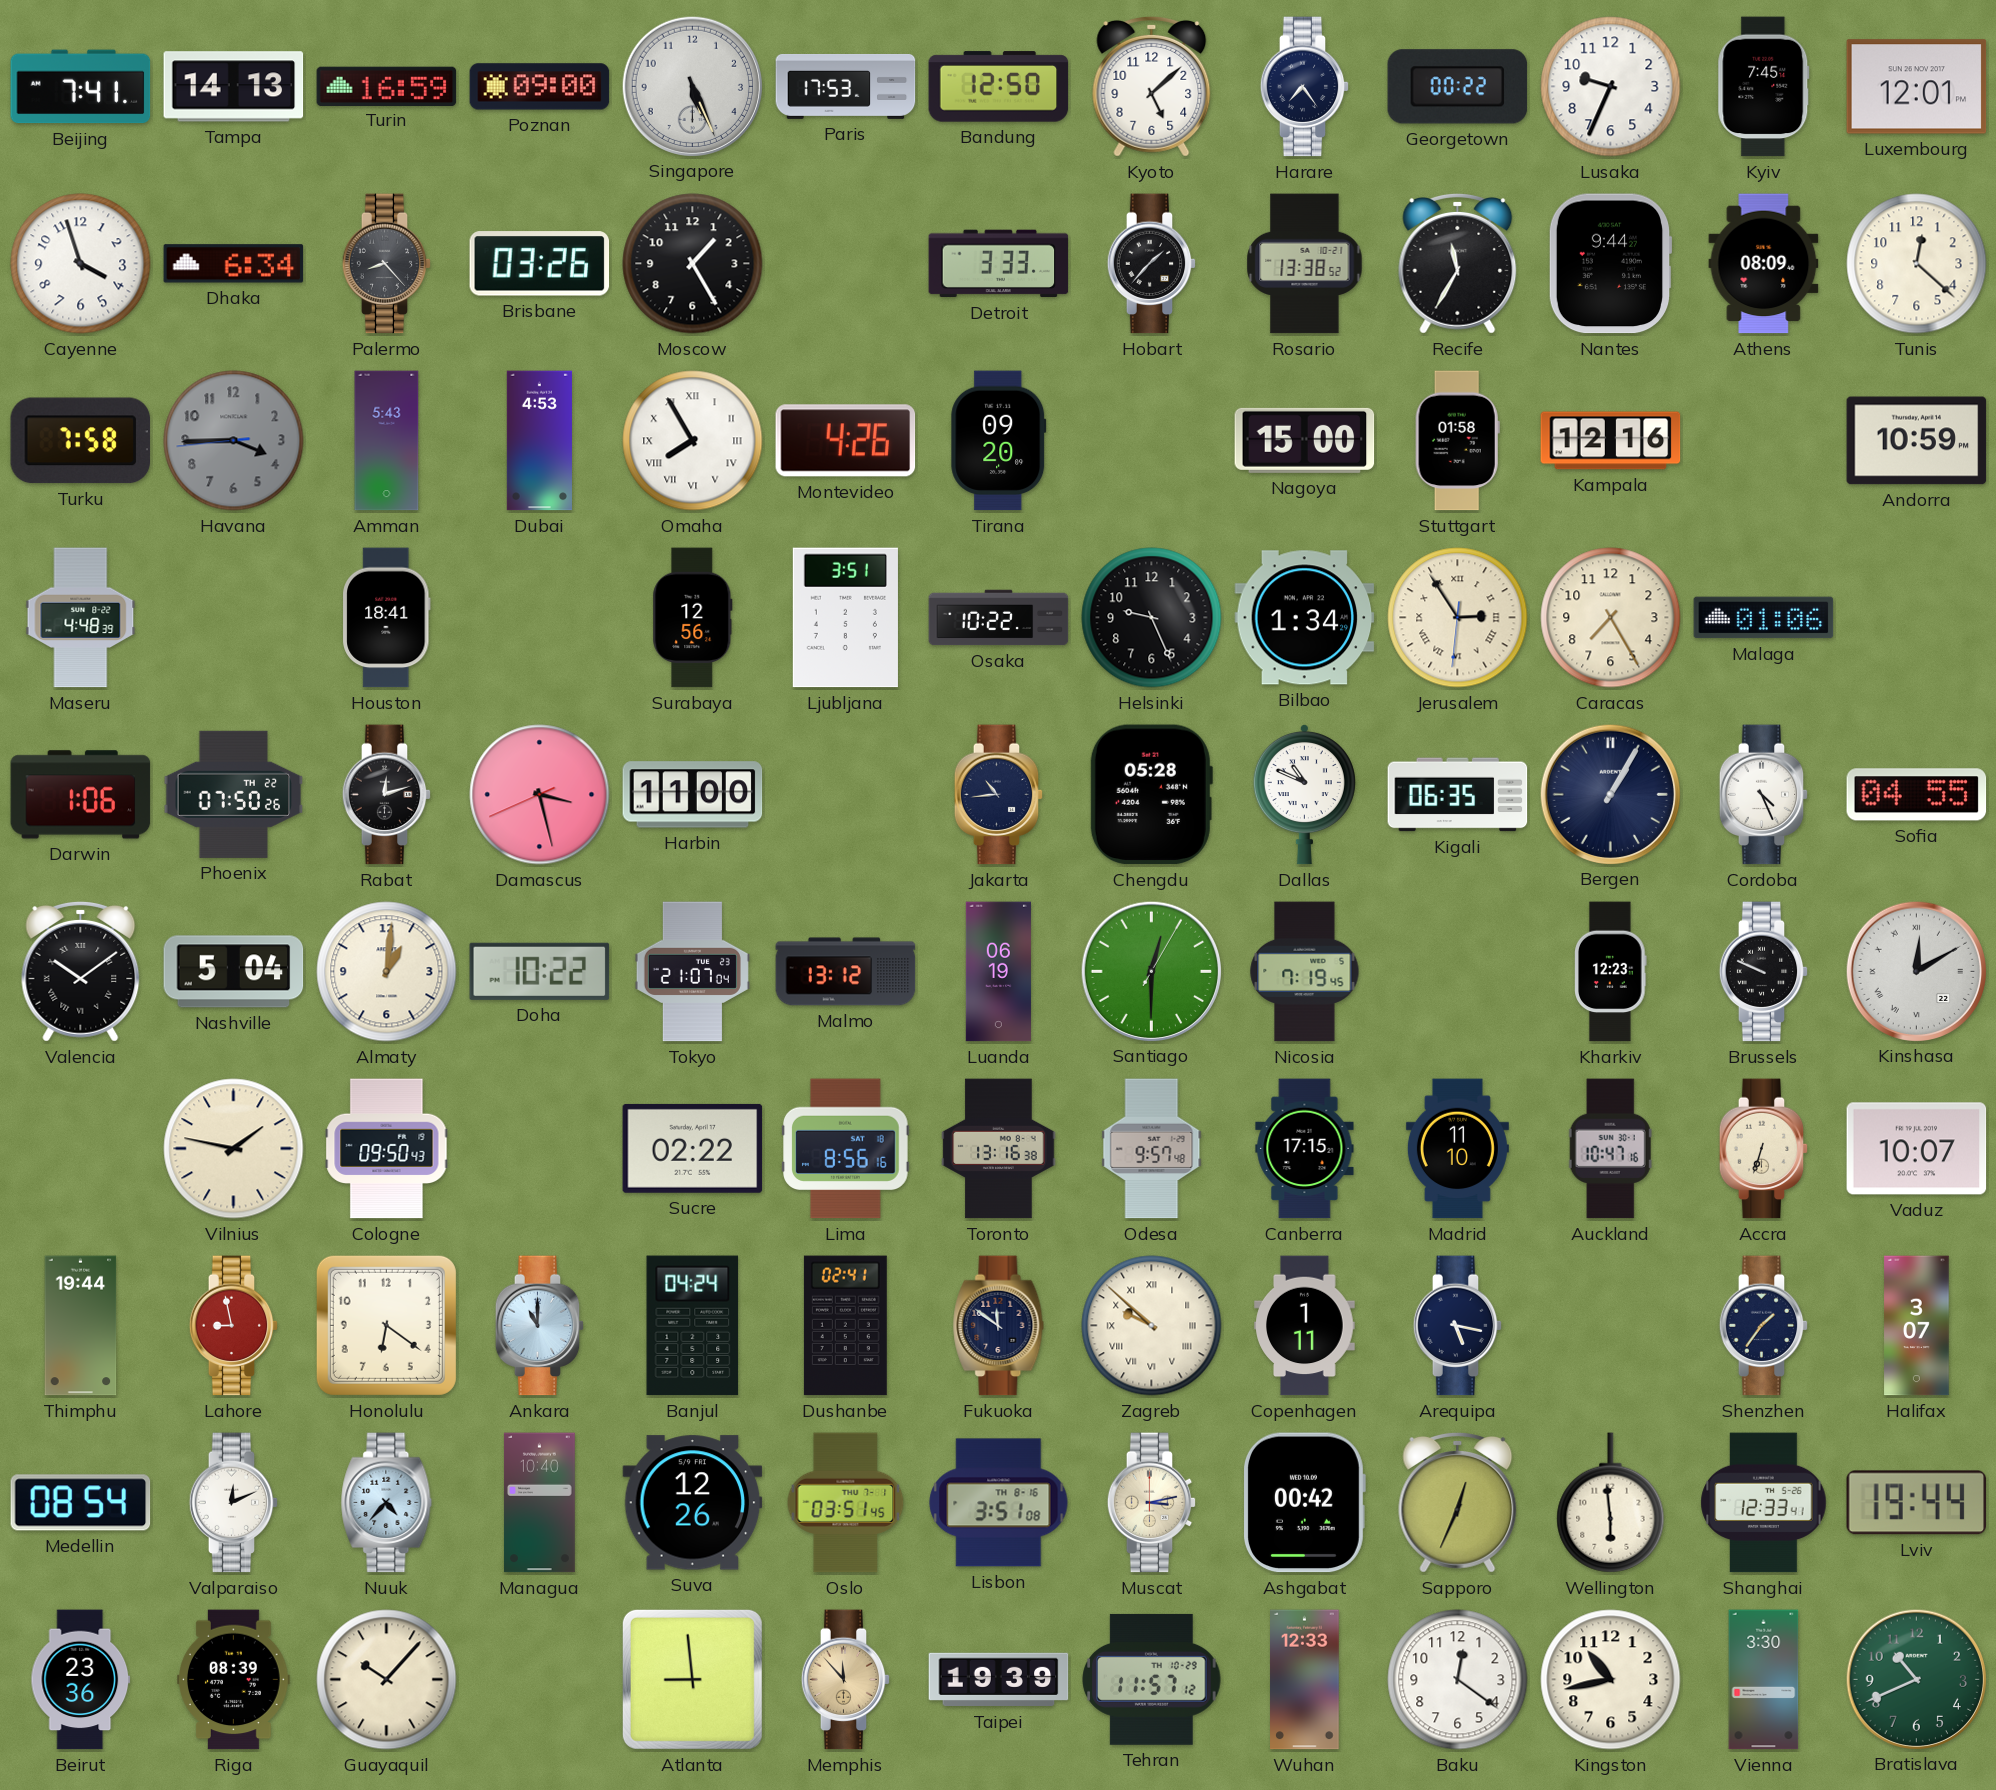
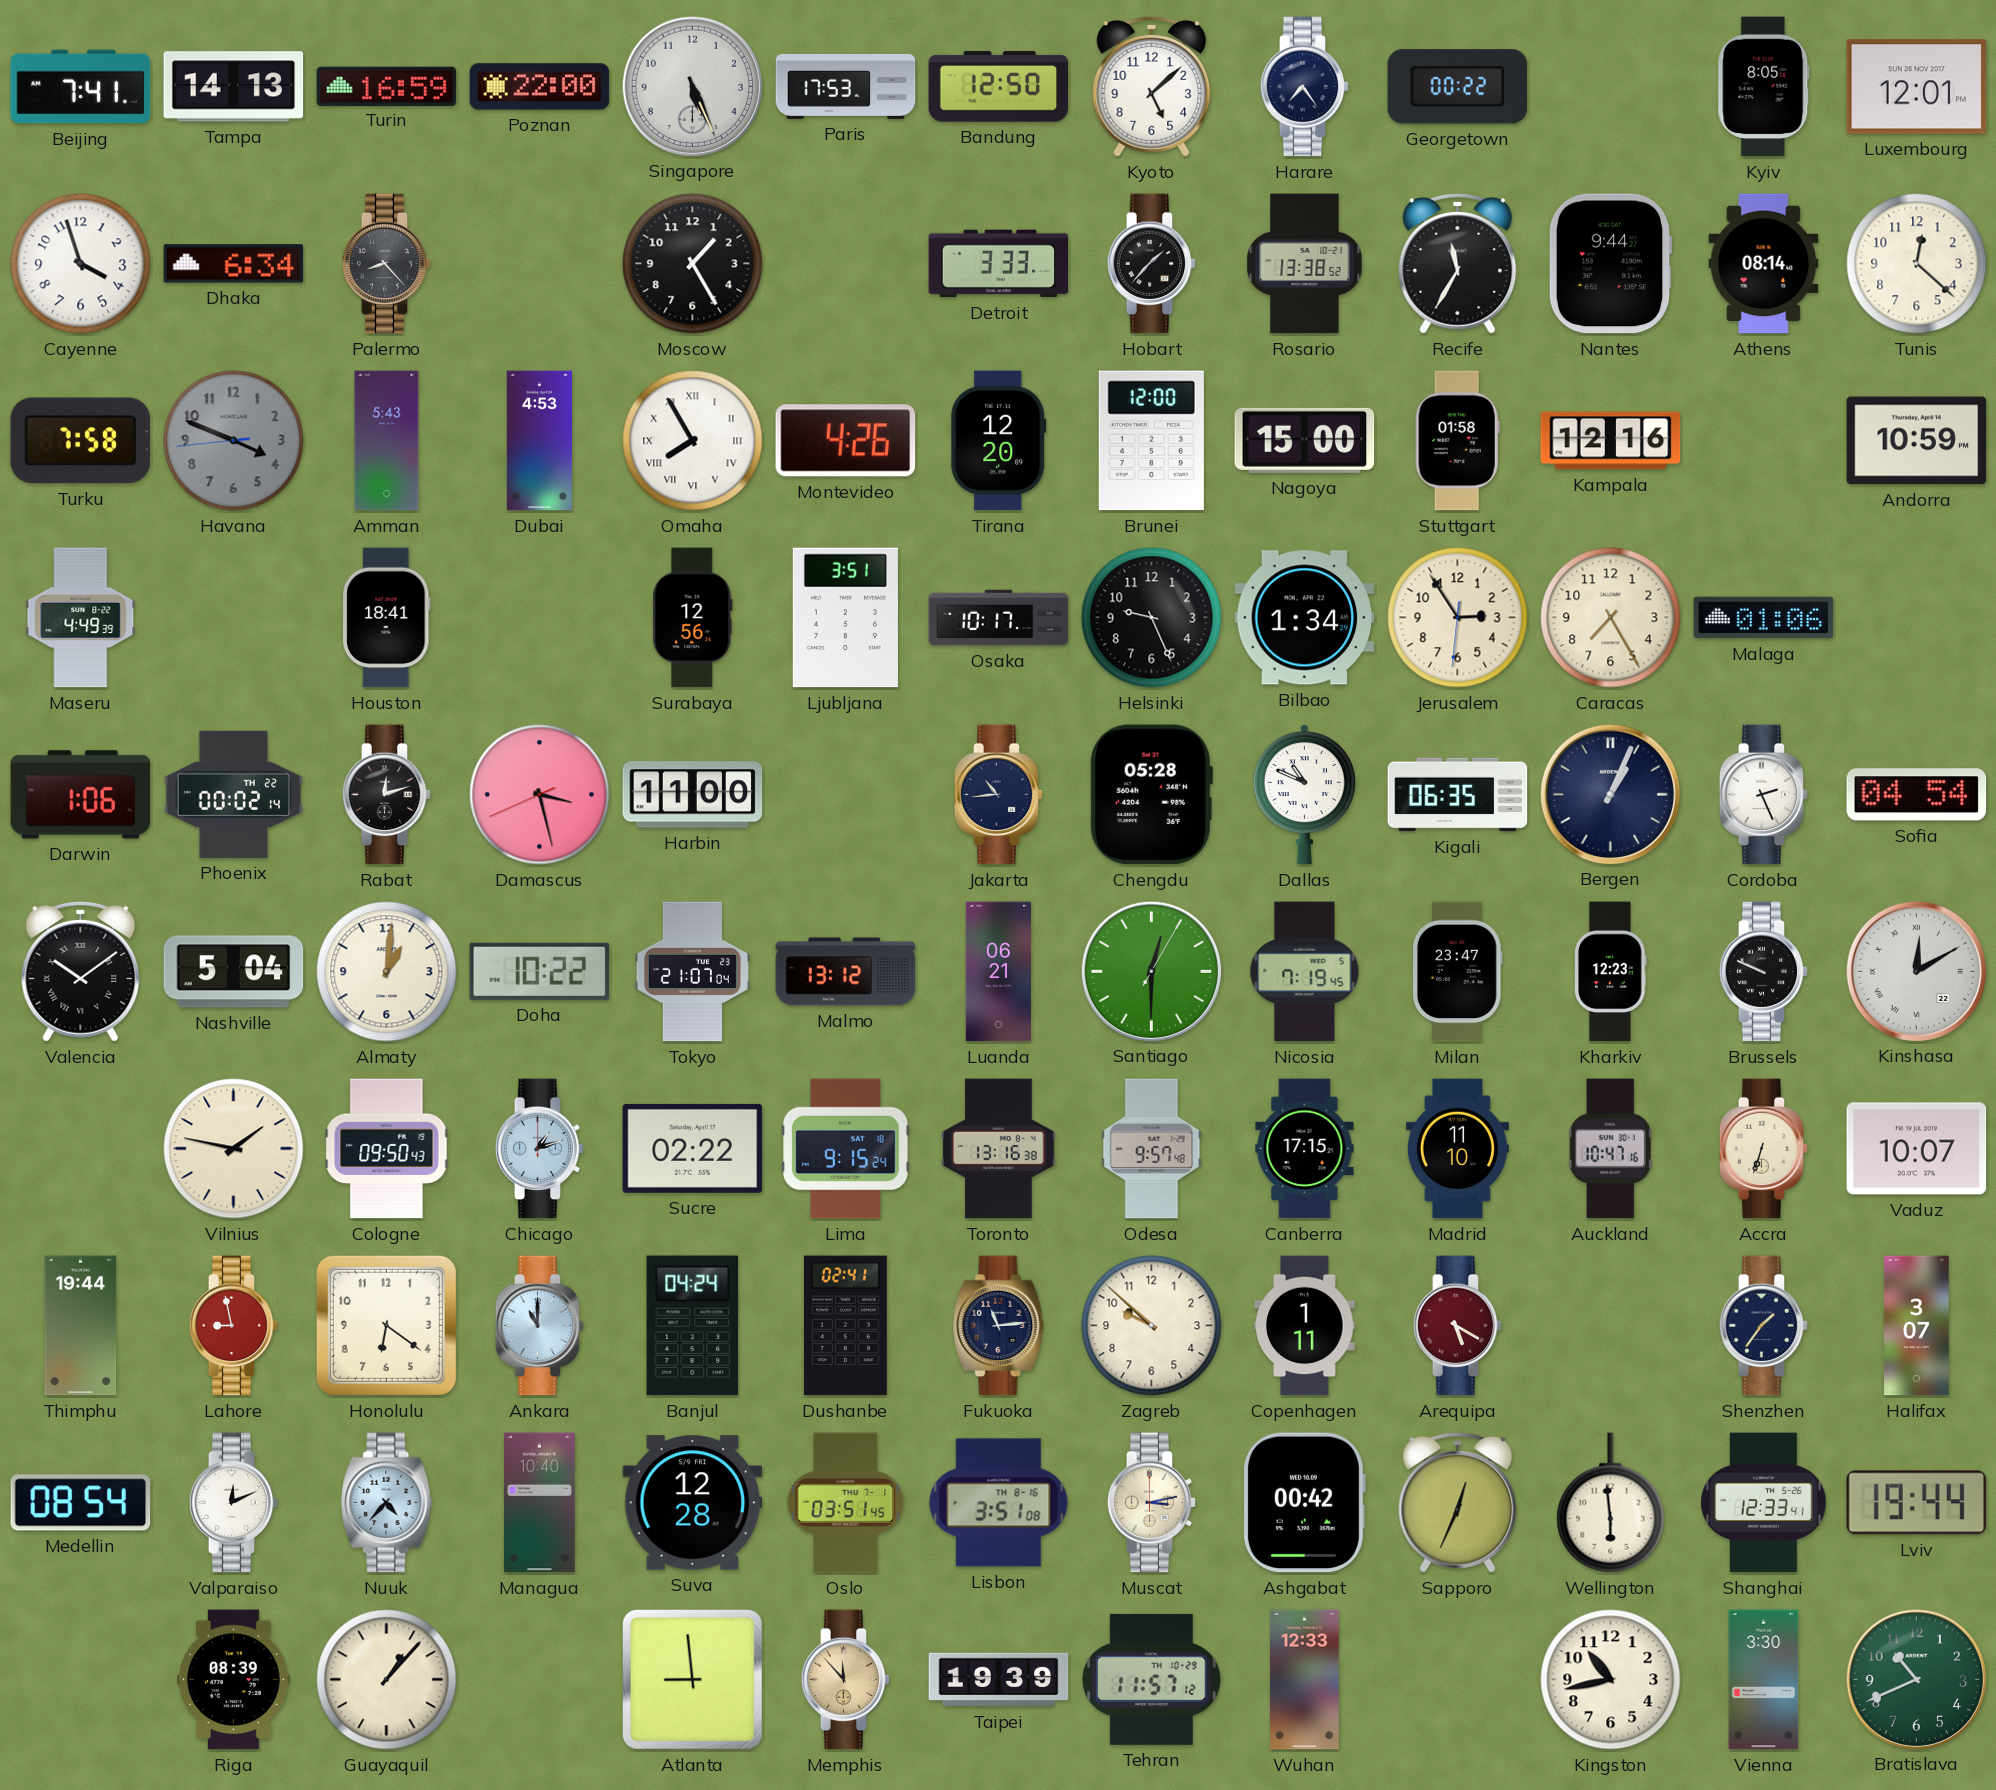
Poznan: 09:00 -> 22:00
Lusaka: 9:34 -> none
Kyiv: 7:45 -> 8:05
Brisbane: 03:26 -> none
Athens: 08:09 -> 08:14
Havana: 3:44 -> 3:48
Tirana: 09:20 -> 12:20
Brunei: none -> 12:00
Maseru: 4:48 -> 4:49
Osaka: 10:22 -> 10:17
Jerusalem numerals: Roman -> Arabic
Phoenix: 07:50 -> 00:02
Bergen: 1:05 -> 1:04
Cordoba: 4:26 -> 2:26
Sofia: 04:55 -> 04:54
Luanda: 06:19 -> 06:21
Milan: none -> 23:47
Chicago: none -> 1:12
Lima: 8:56 -> 9:15
Fukuoka: 11:51 -> 11:14
Zagreb numerals: Roman -> Arabic
Arequipa: 5:17 -> 5:20
Arequipa dial: navy -> burgundy
Suva: 12:26 -> 12:28
Beirut: 23:36 -> none
Guayaquil: 10:07 -> 1:07
Baku: 12:21 -> none
